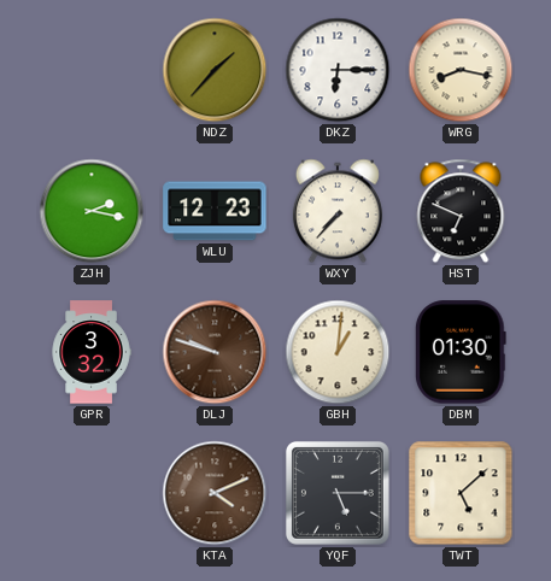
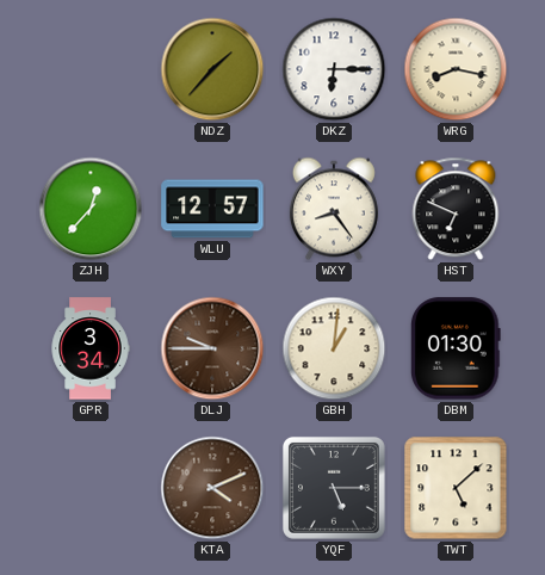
ZJH: 2:17 -> 12:37
WLU: 12:23 -> 12:57
WXY: 7:37 -> 8:24
GPR: 3:32 -> 3:34
DLJ: 9:48 -> 9:45
